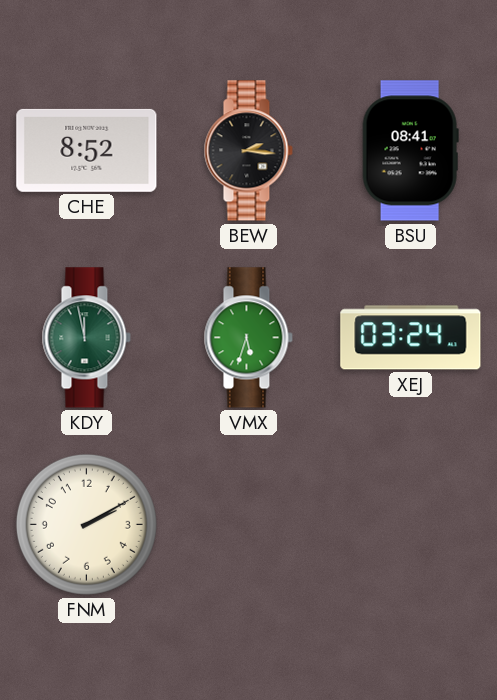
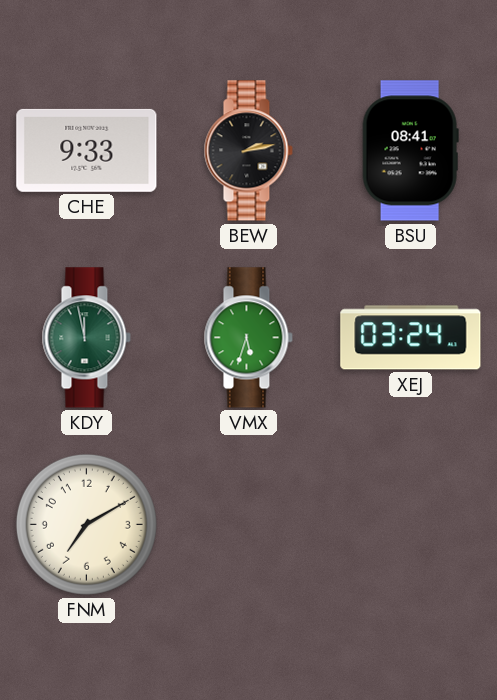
CHE: 8:52 -> 9:33
BEW: 2:16 -> 2:13
FNM: 2:10 -> 7:10
